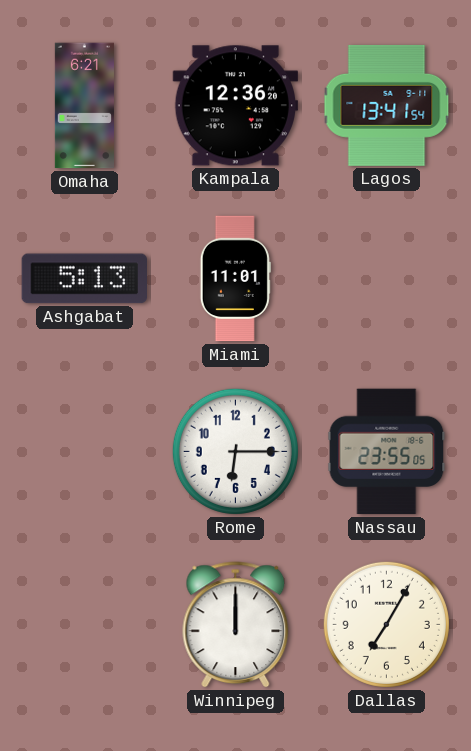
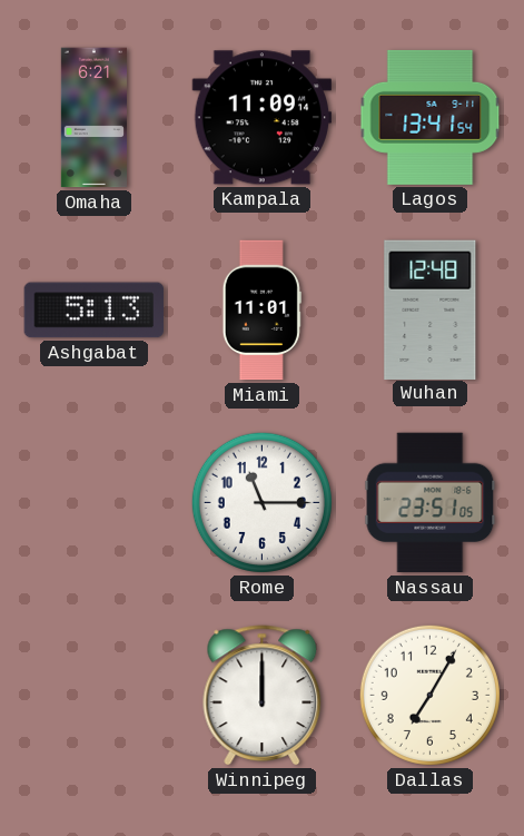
Kampala: 12:36 -> 11:09
Wuhan: none -> 12:48
Rome: 6:15 -> 11:15
Nassau: 23:55 -> 23:51
